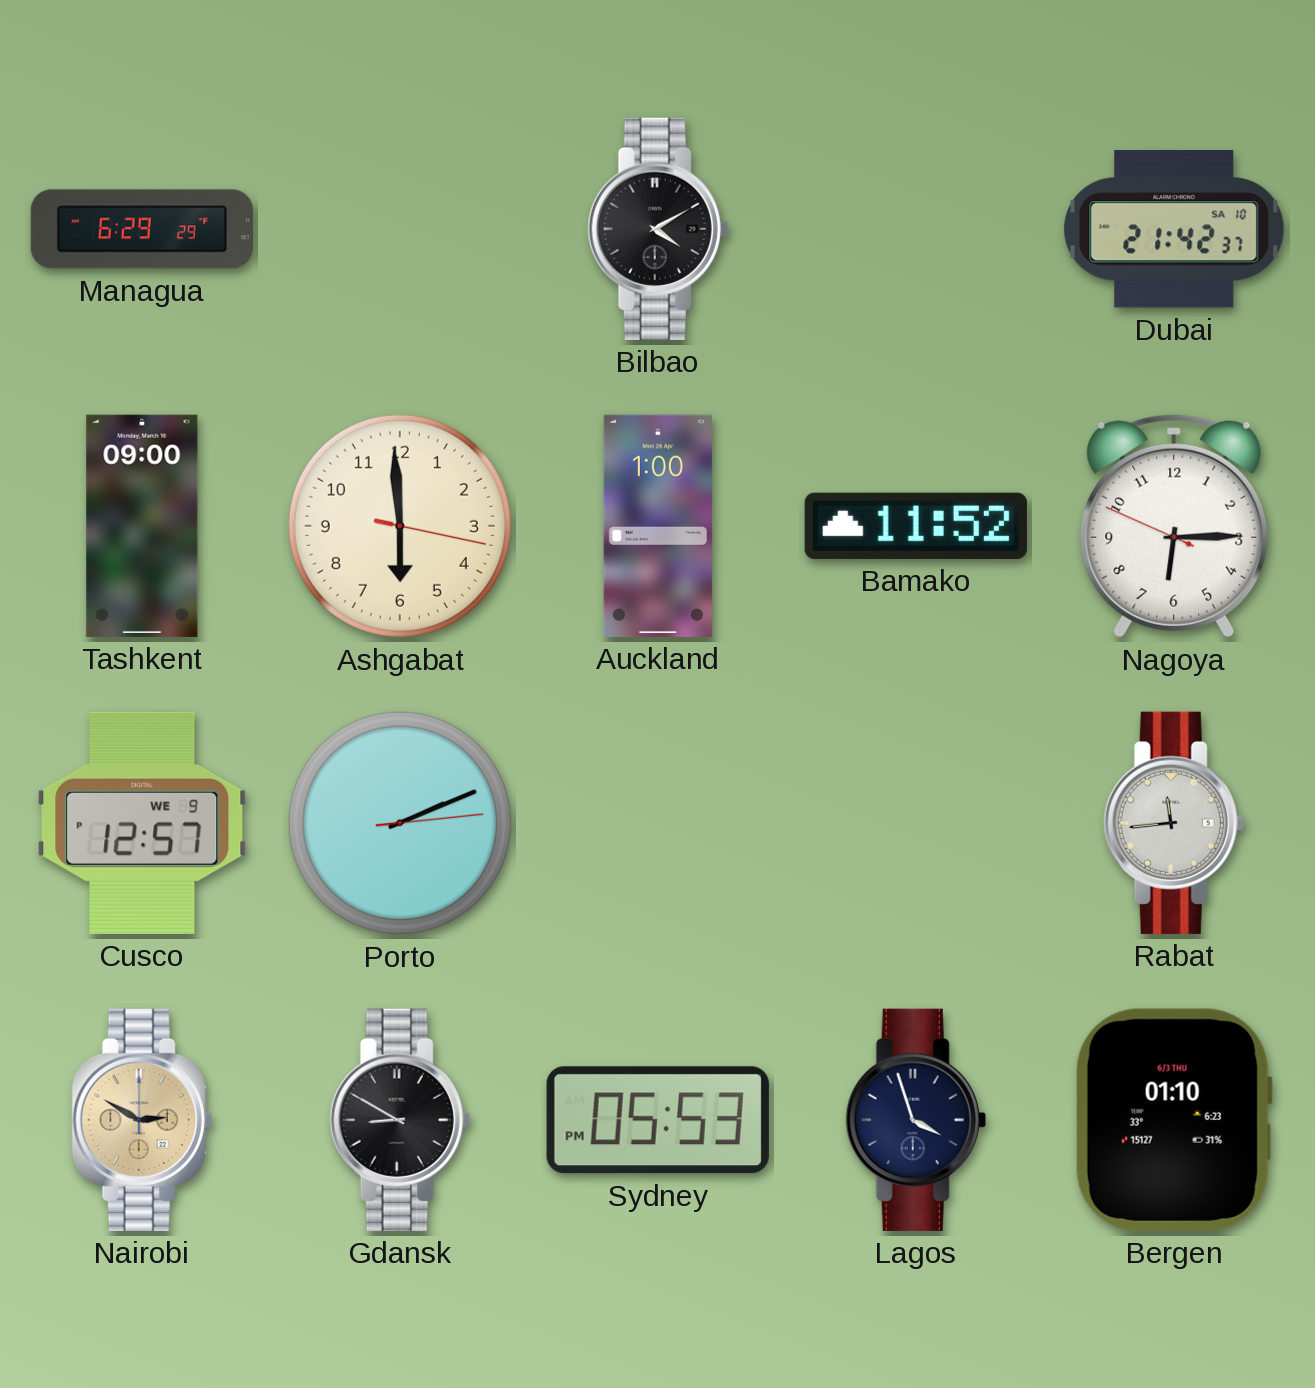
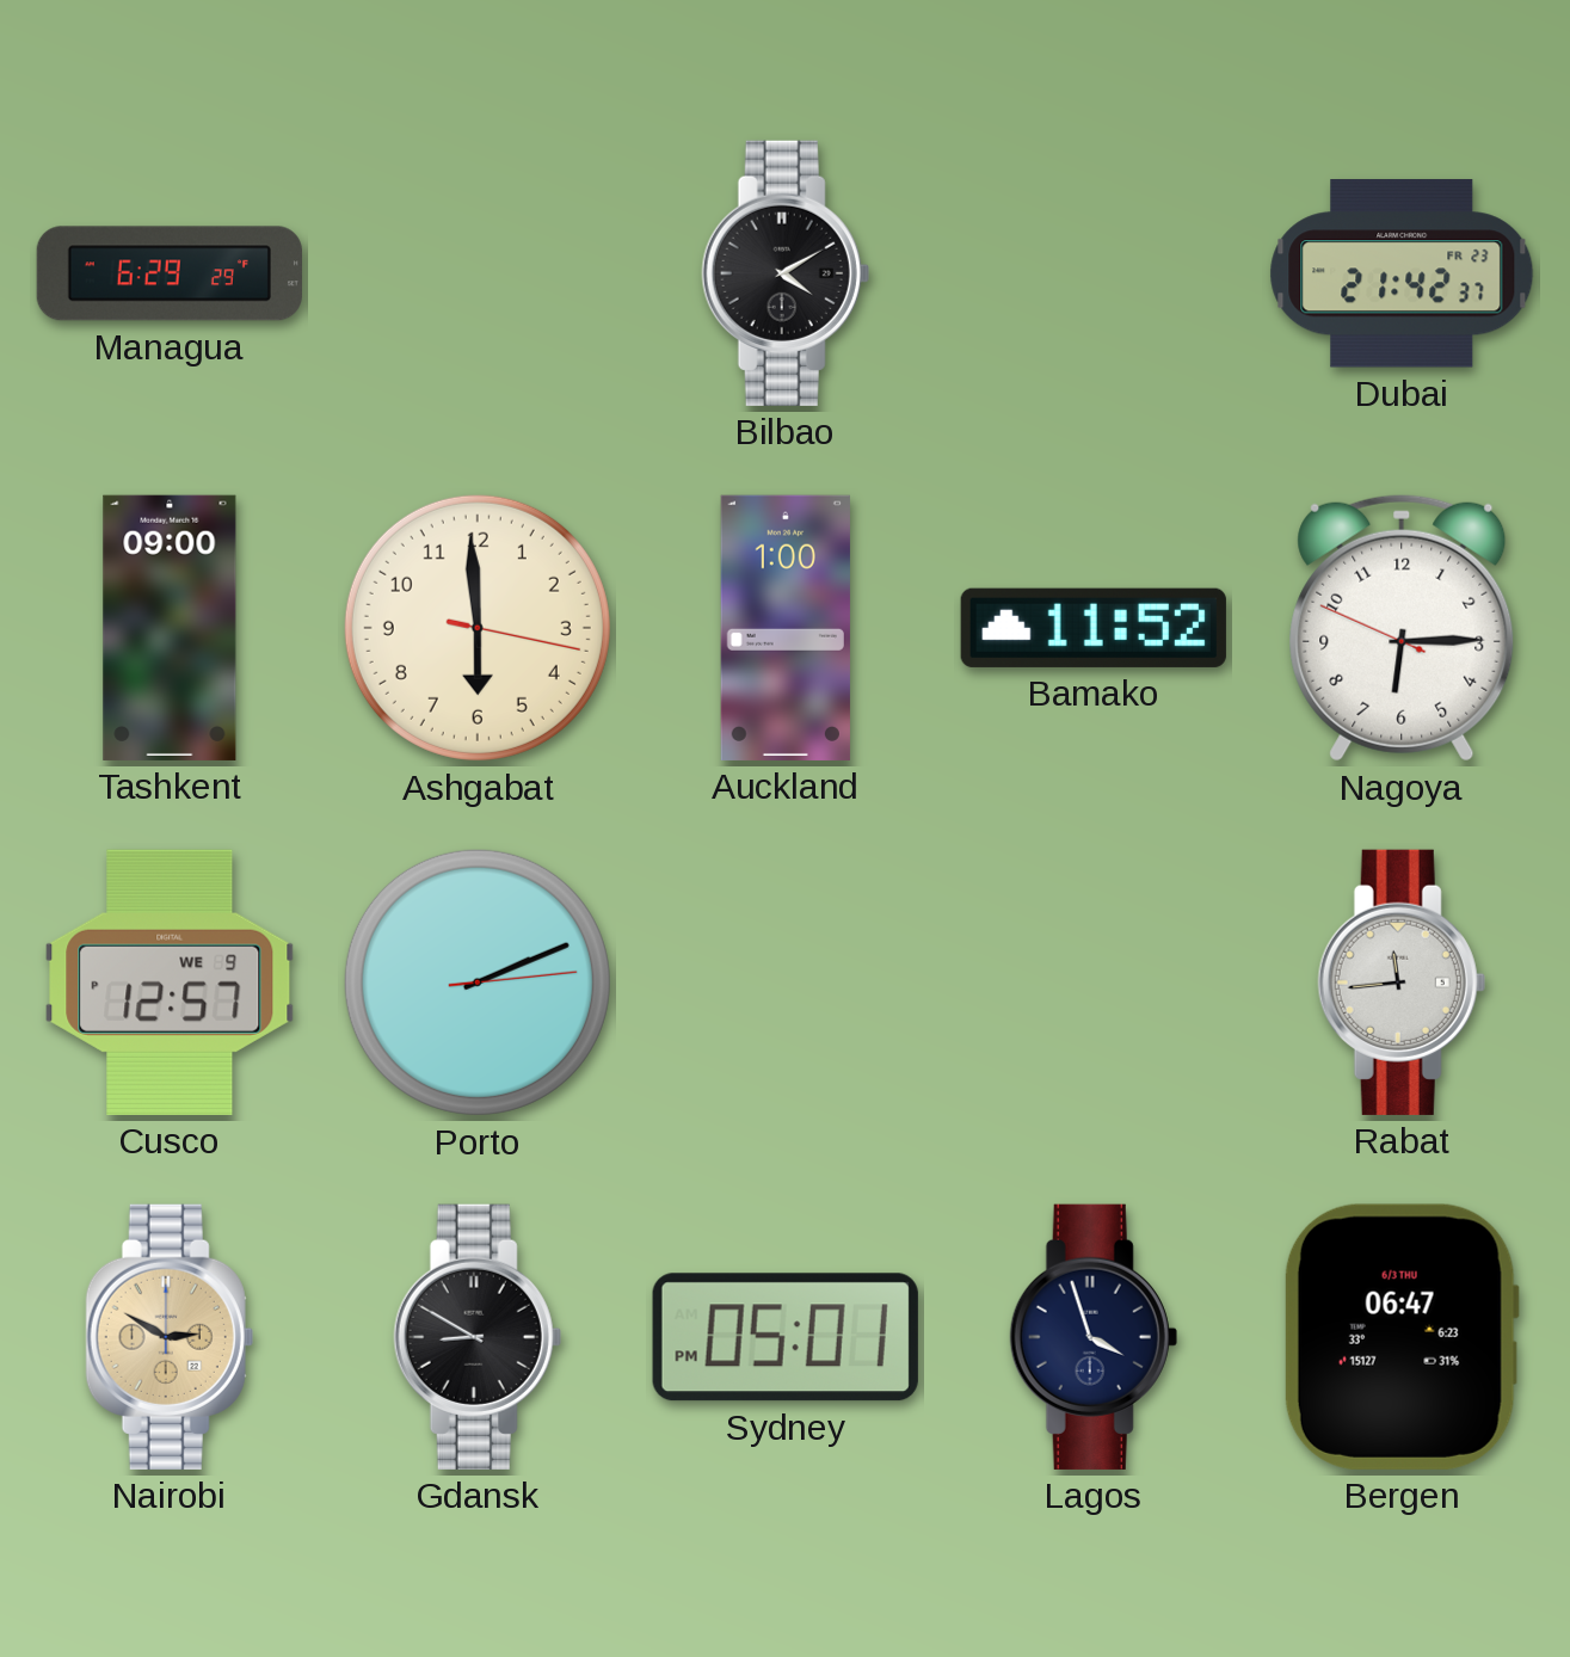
Dubai date: SA 10 -> FR 23
Sydney: 05:53 -> 05:01
Bergen: 01:10 -> 06:47
